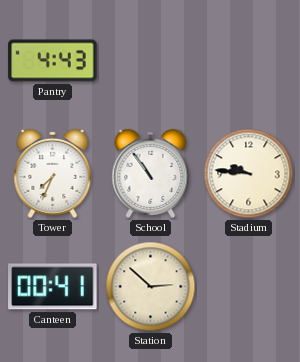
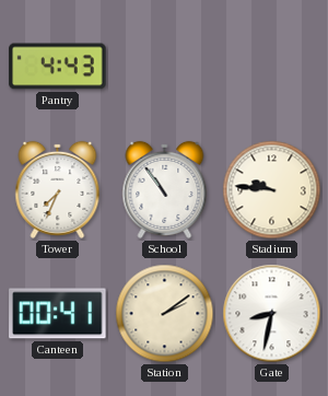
Station: 2:52 -> 2:09
Gate: none -> 8:32
